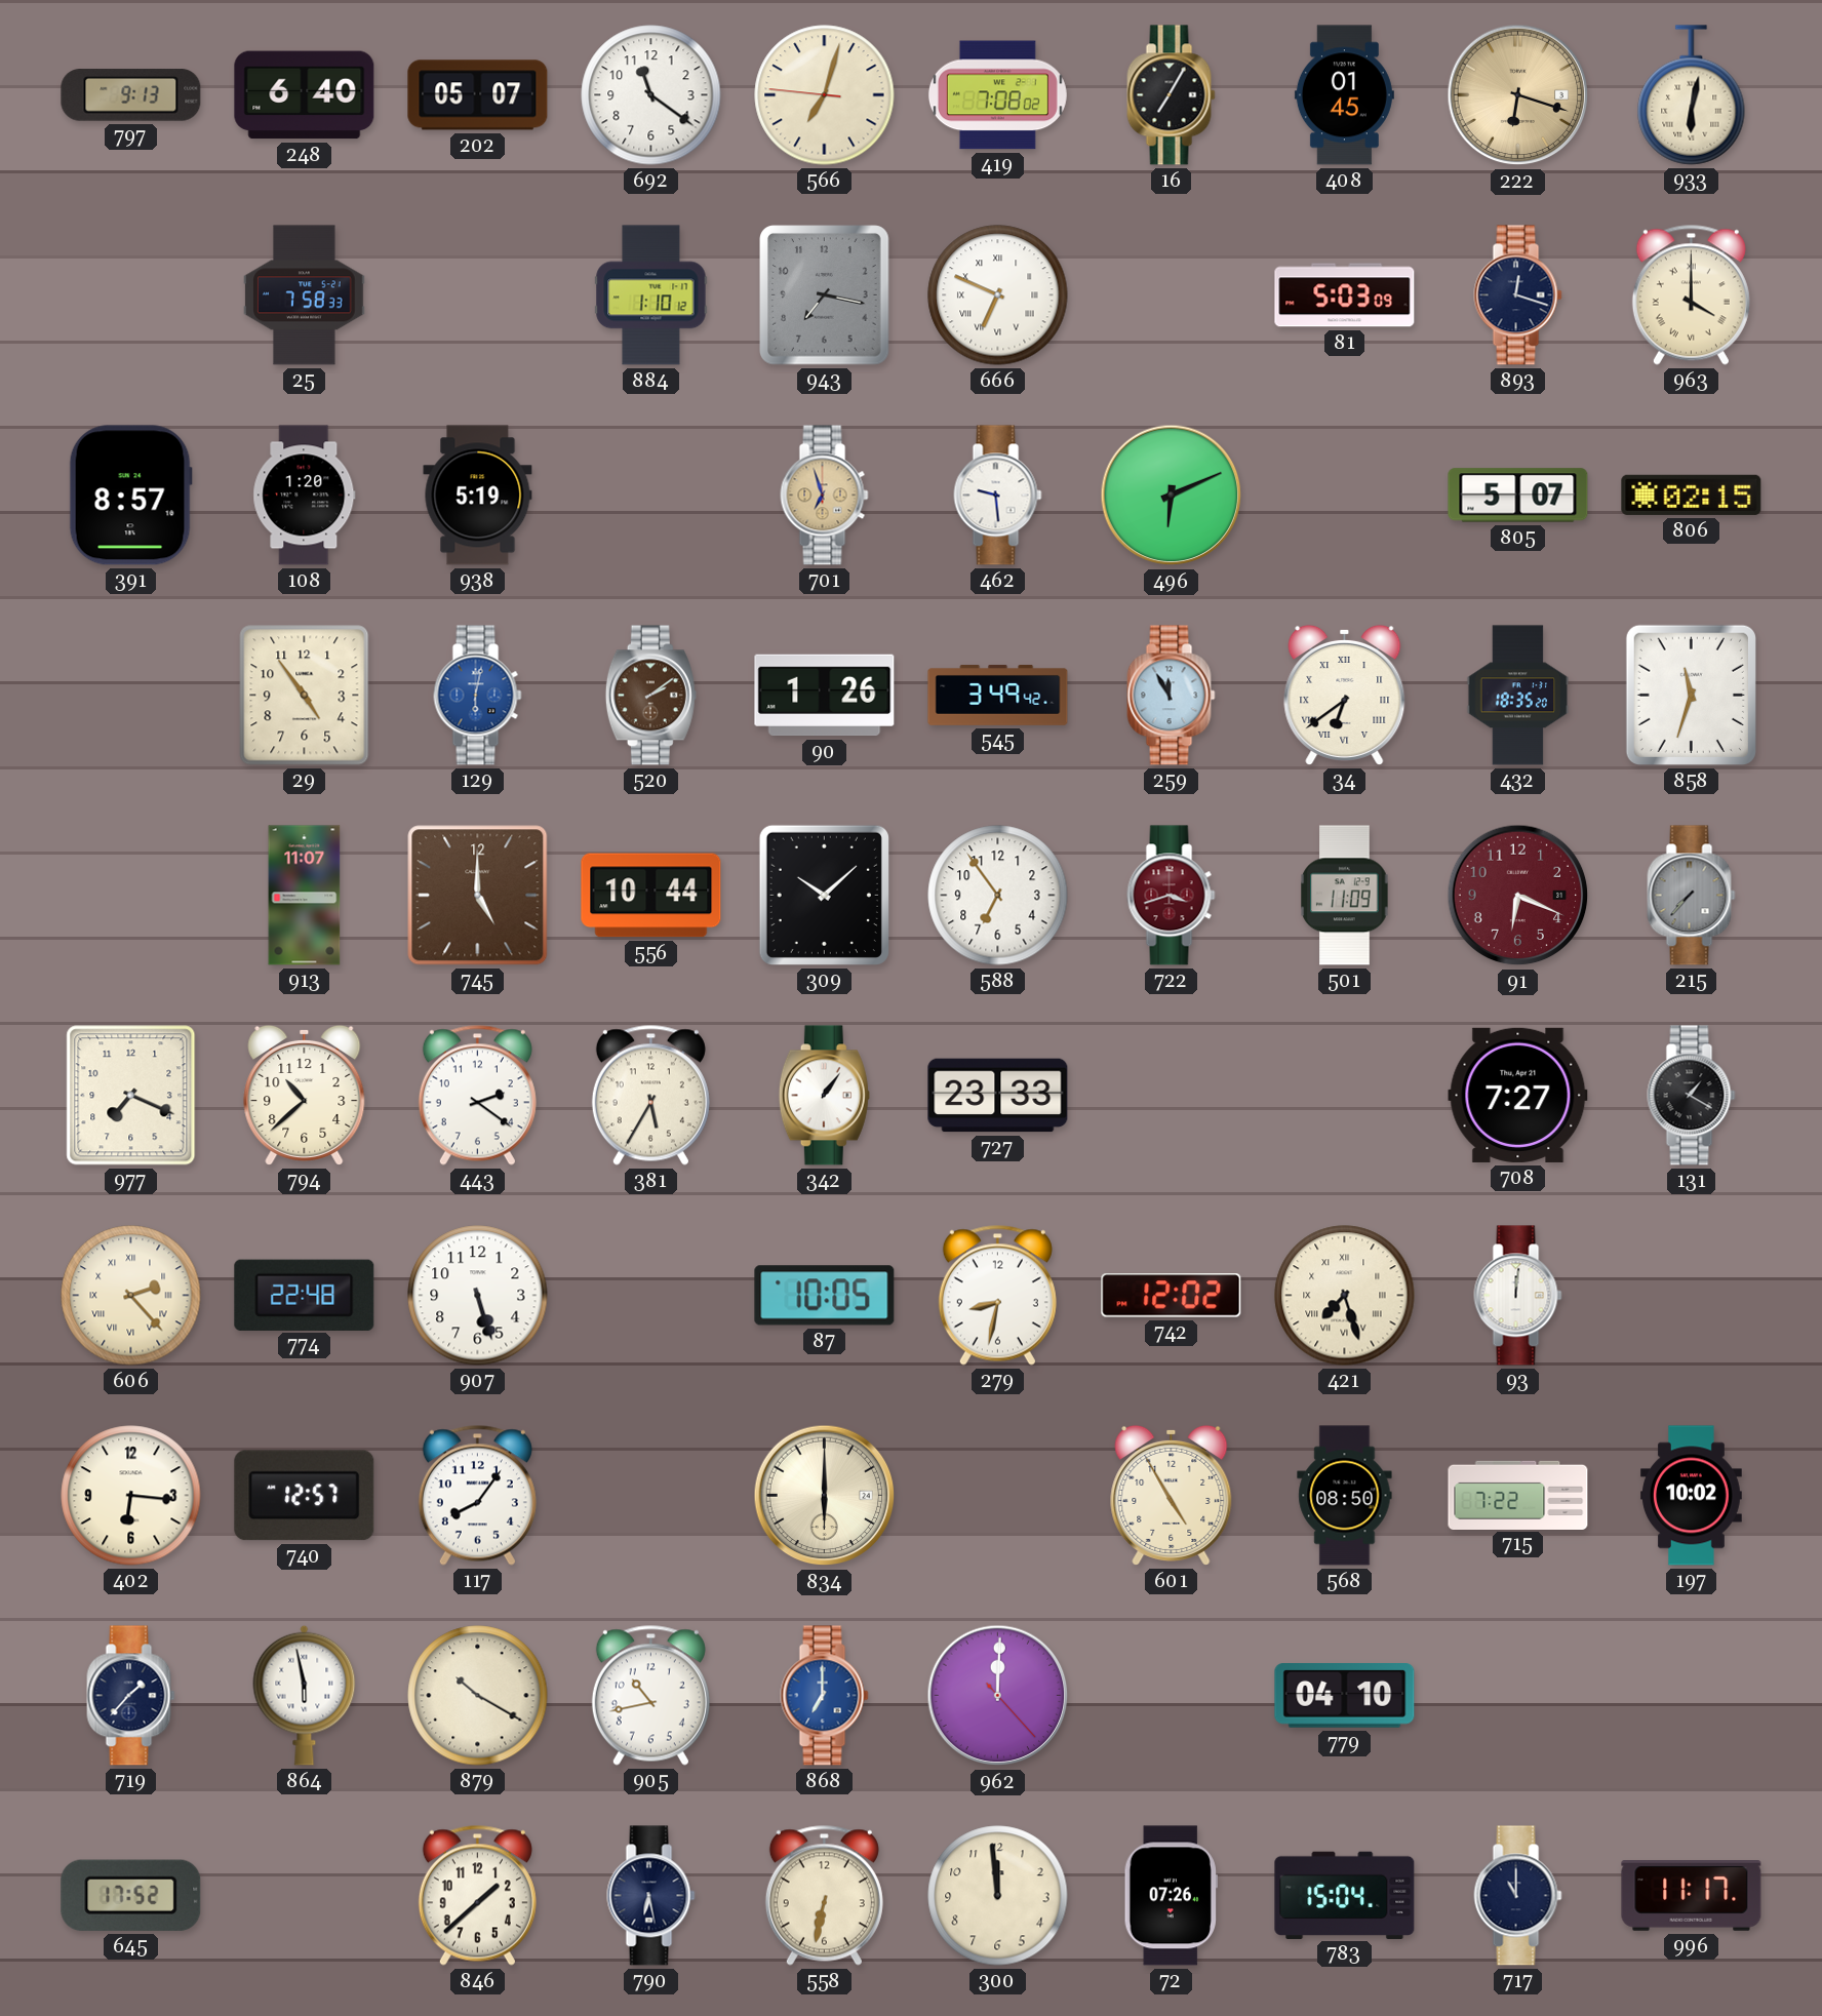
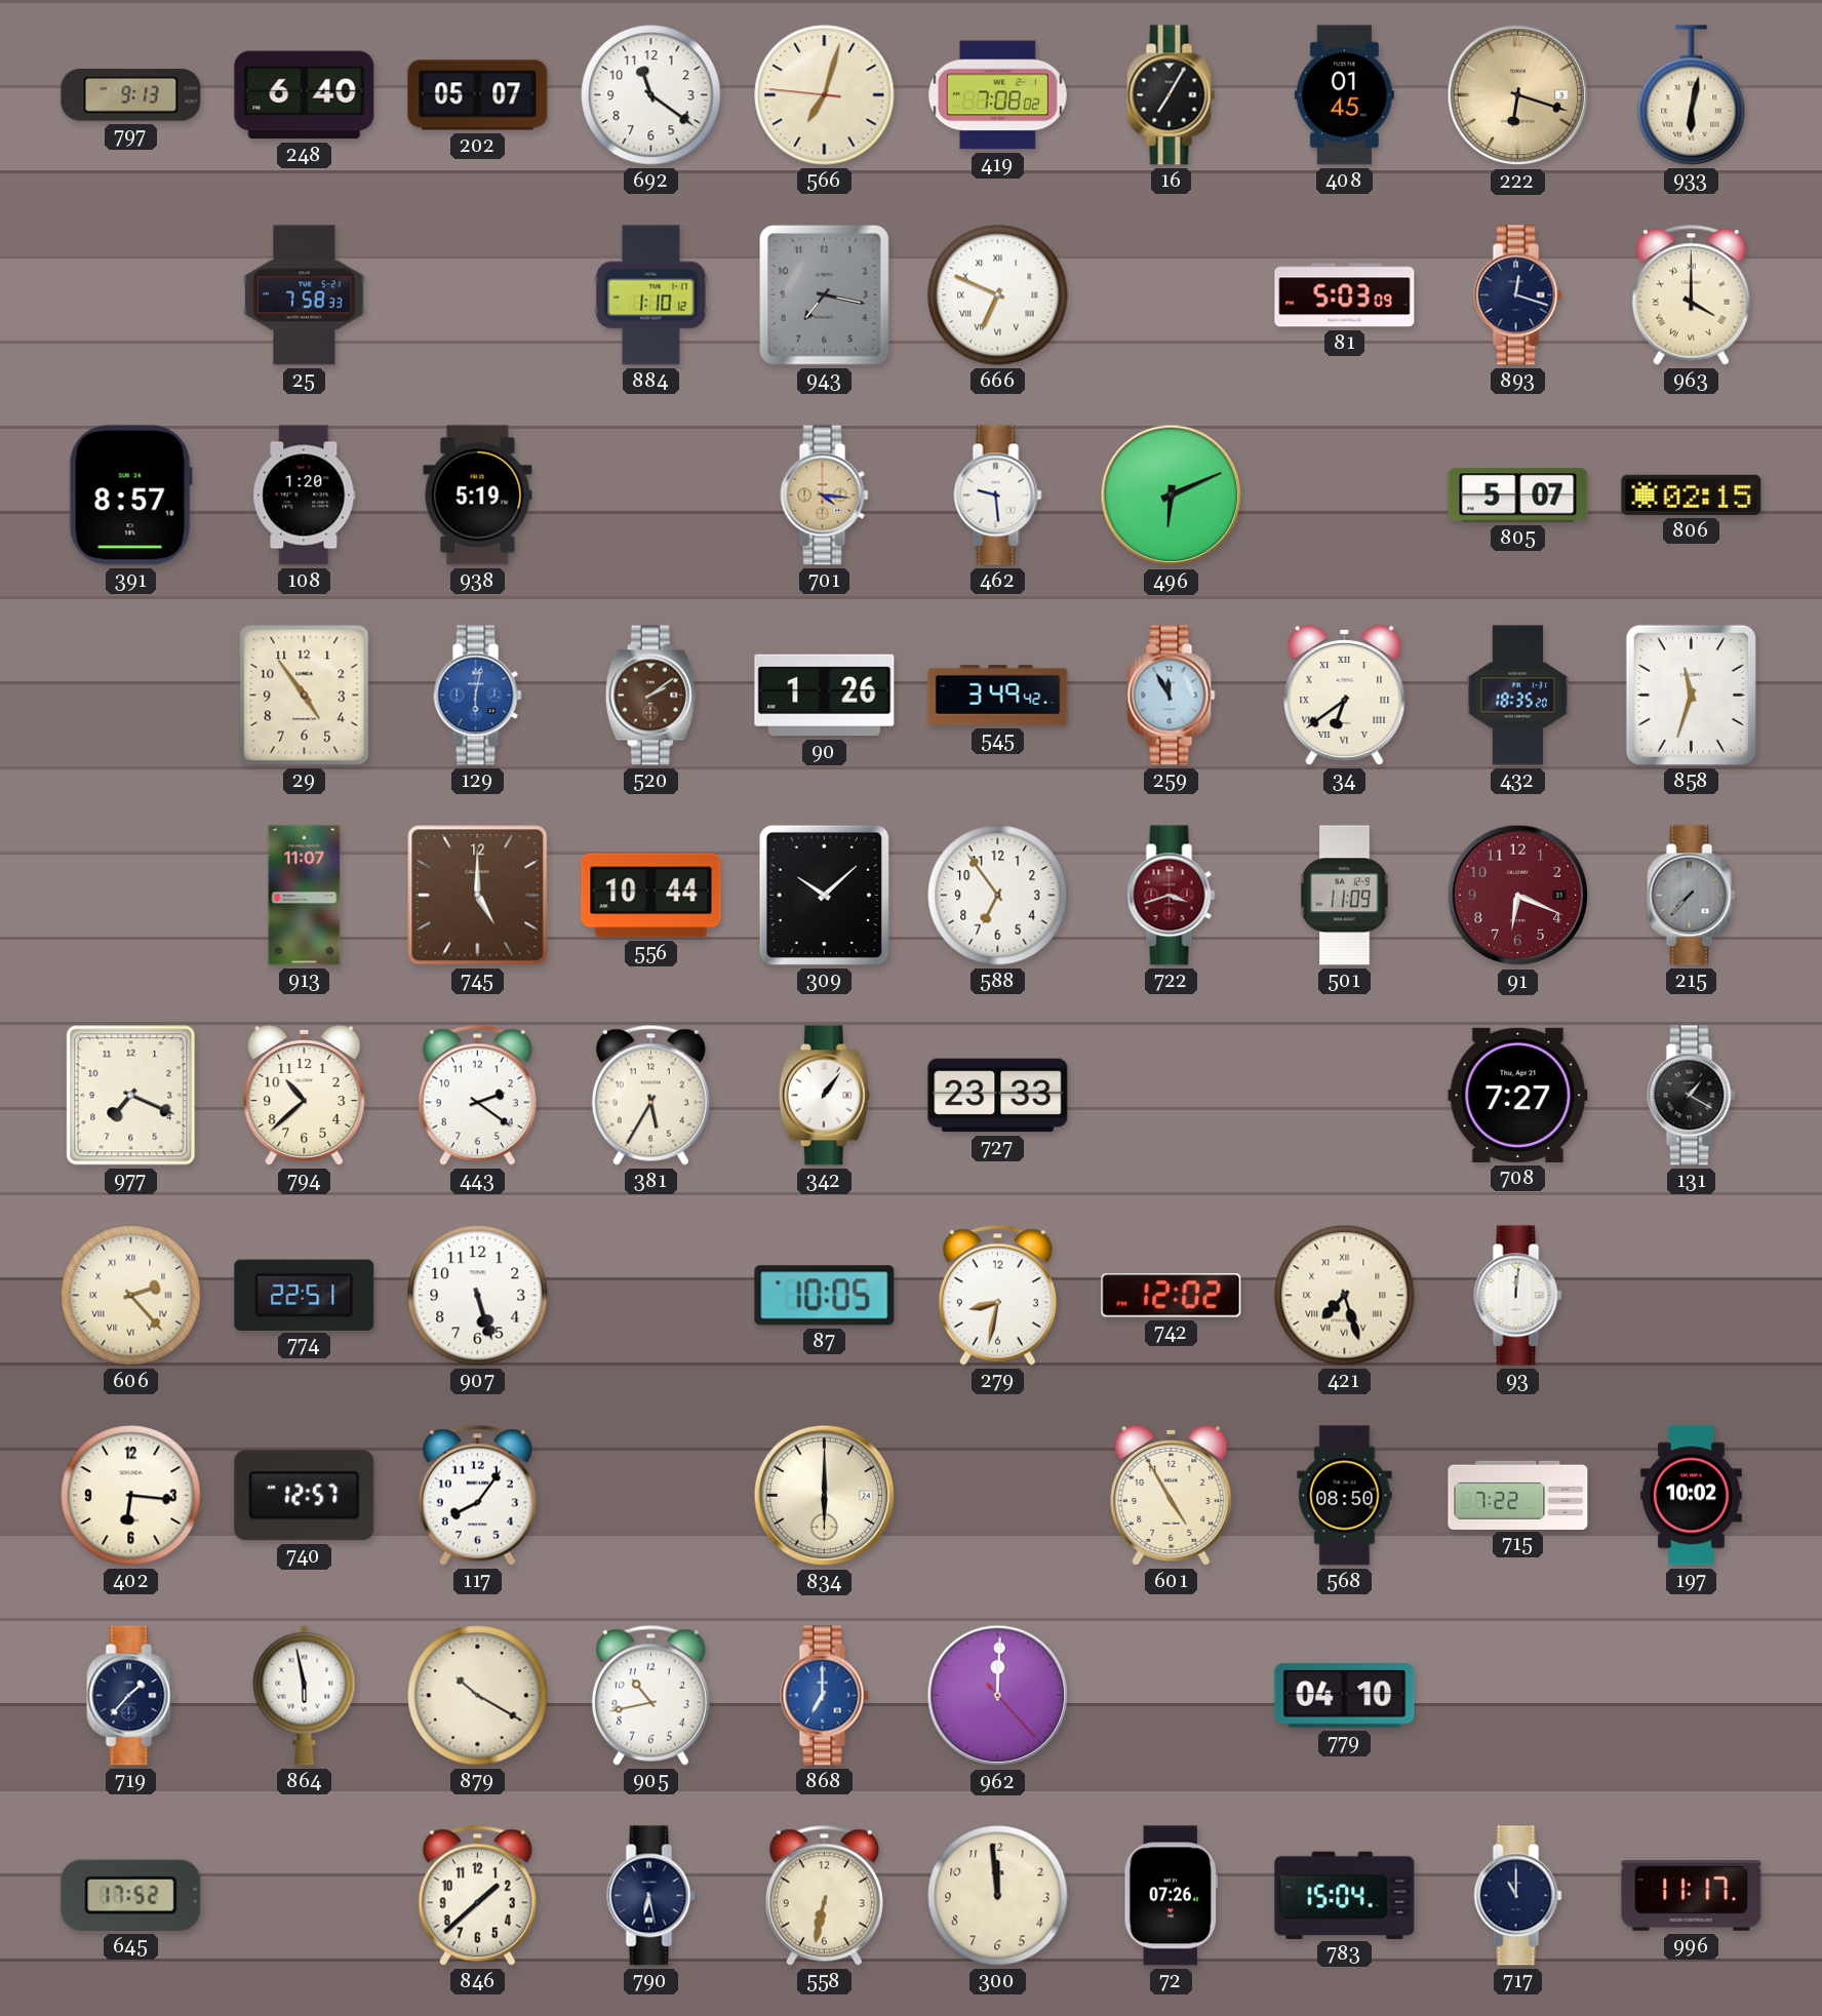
701: 6:57 -> 4:16
774: 22:48 -> 22:51
